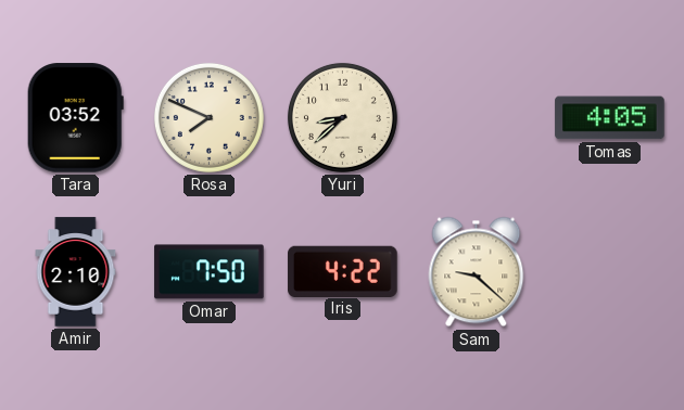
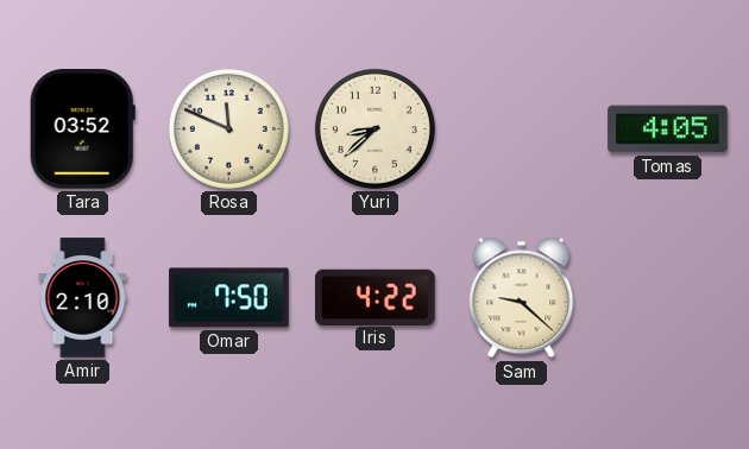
Rosa: 7:49 -> 11:49
